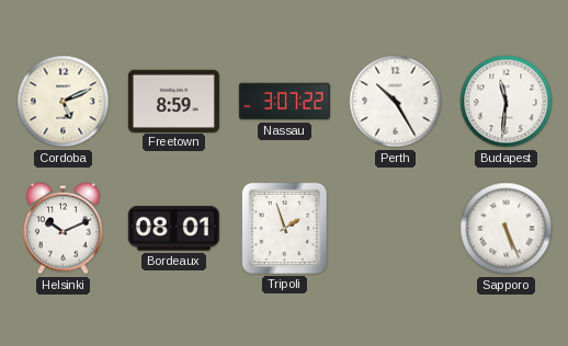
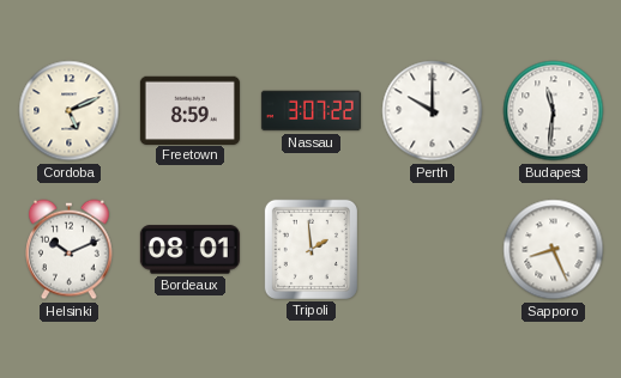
Perth: 10:25 -> 10:00
Tripoli: 1:57 -> 1:59
Sapporo: 5:26 -> 8:26
